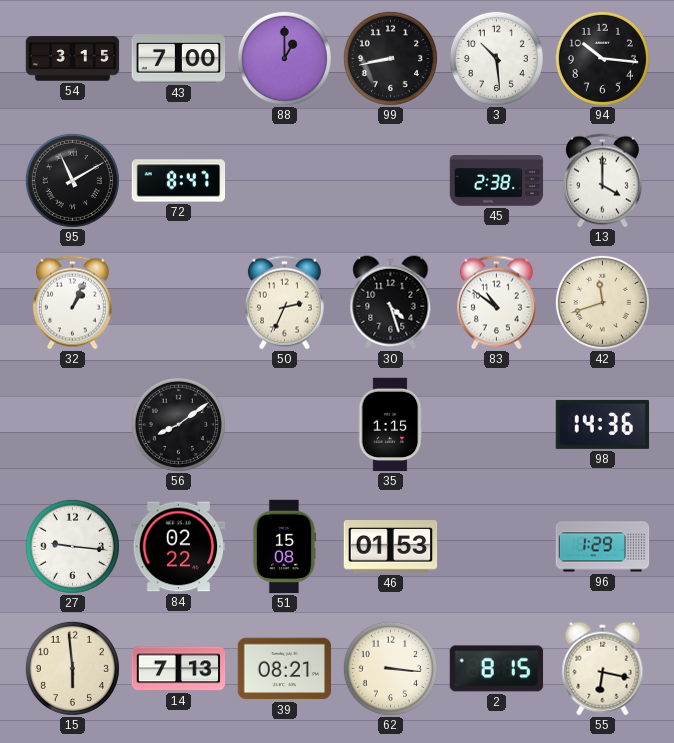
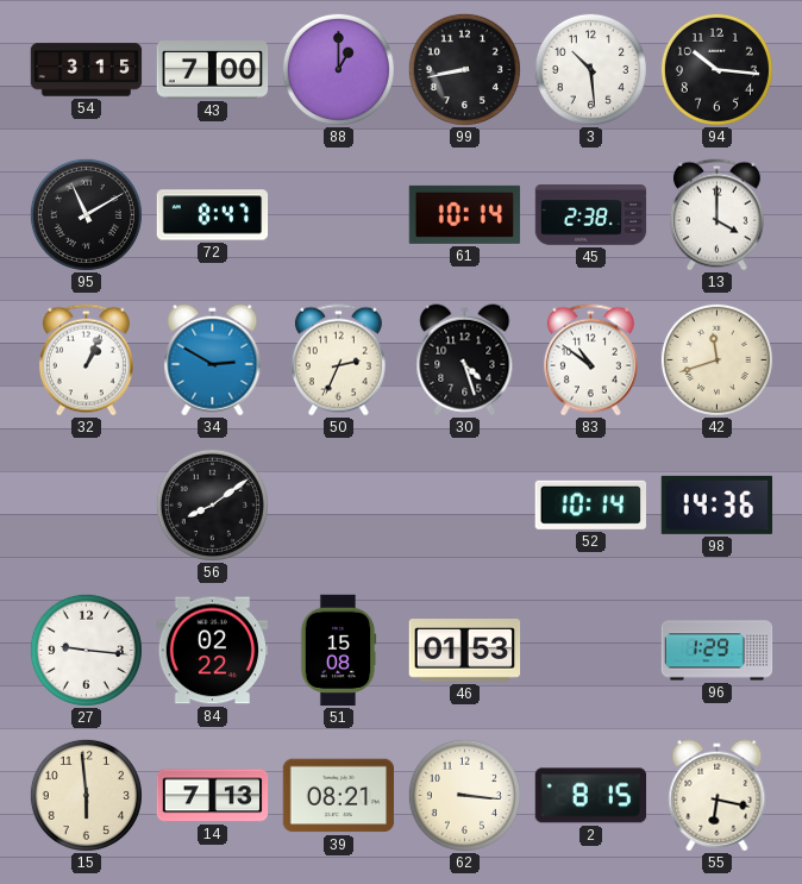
61: none -> 10:14
34: none -> 2:50
35: 1:15 -> none
52: none -> 10:14
